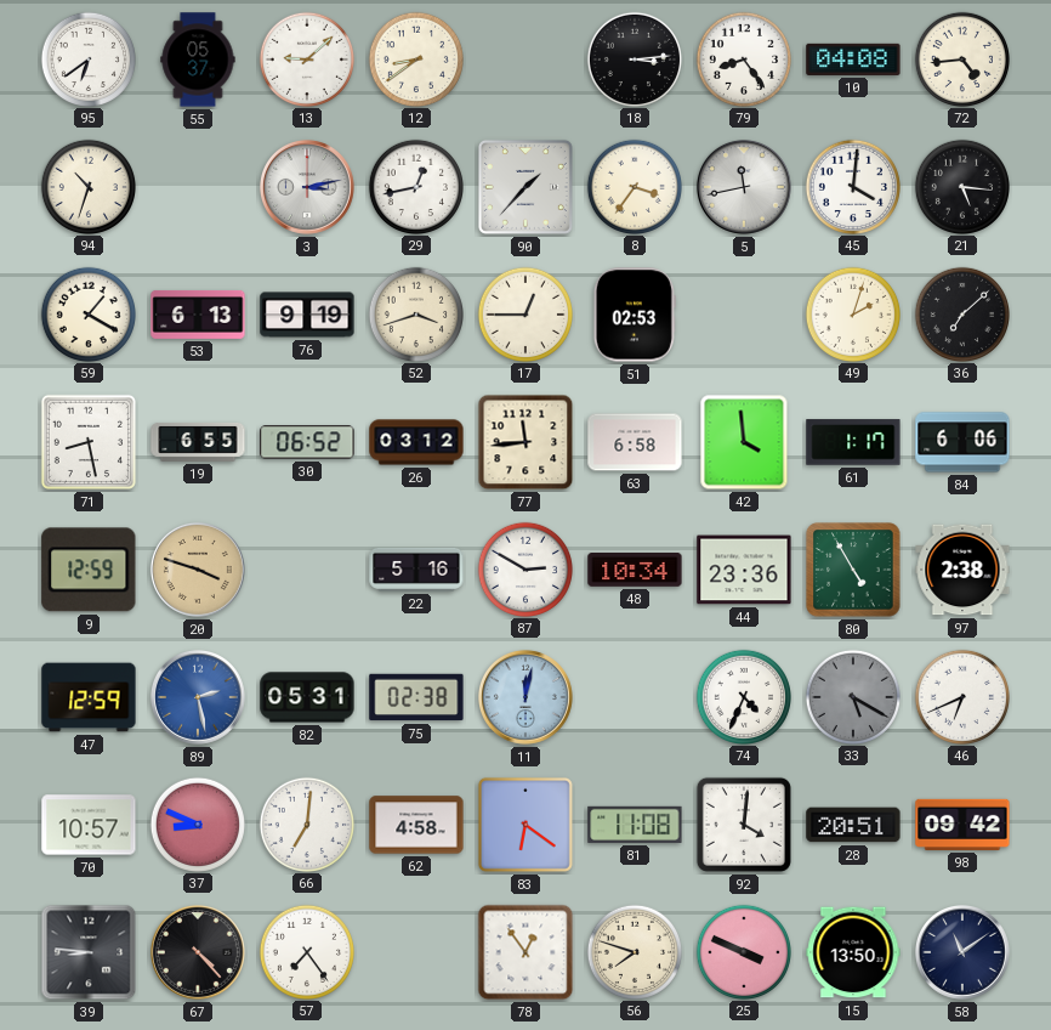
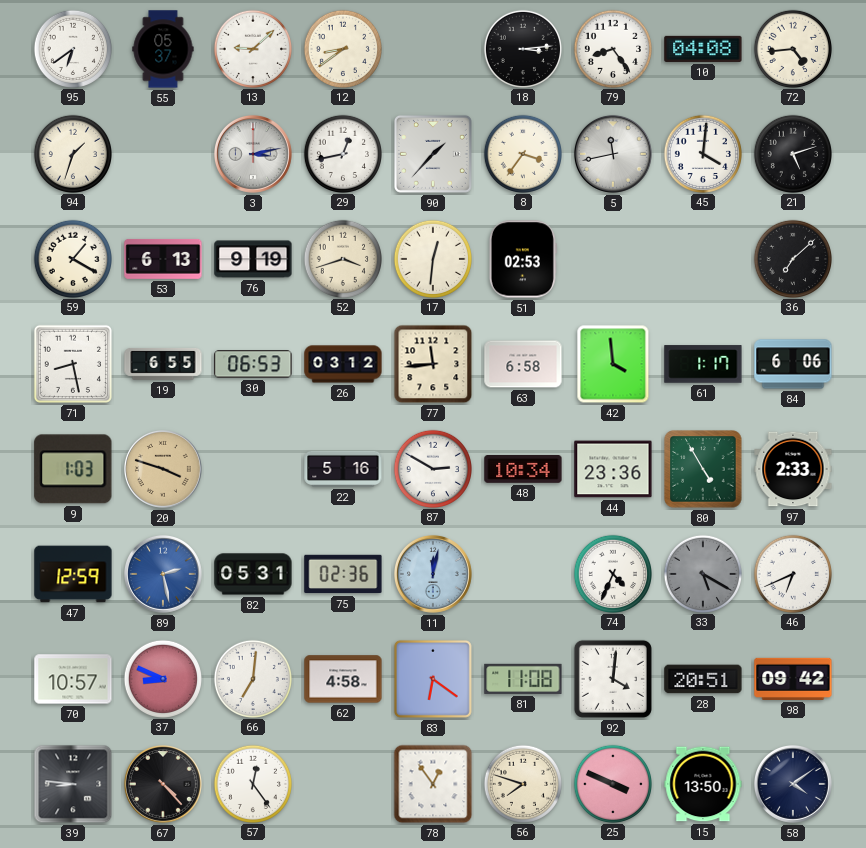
94: 10:33 -> 1:33
21: 5:16 -> 5:12
17: 12:45 -> 12:31
49: 2:03 -> none
30: 06:52 -> 06:53
9: 12:59 -> 1:03
97: 2:38 -> 2:33
75: 02:38 -> 02:36
57: 7:24 -> 12:24
58: 11:09 -> 4:09
